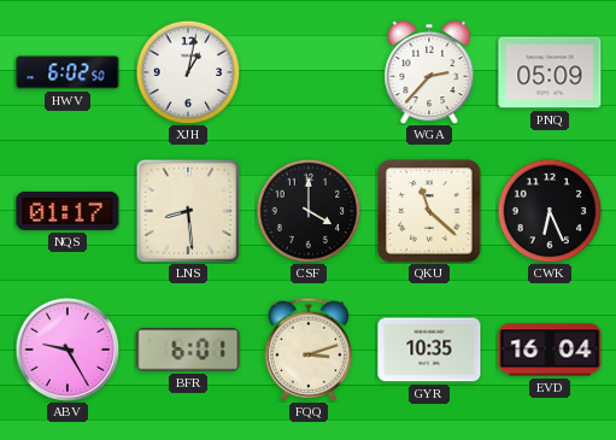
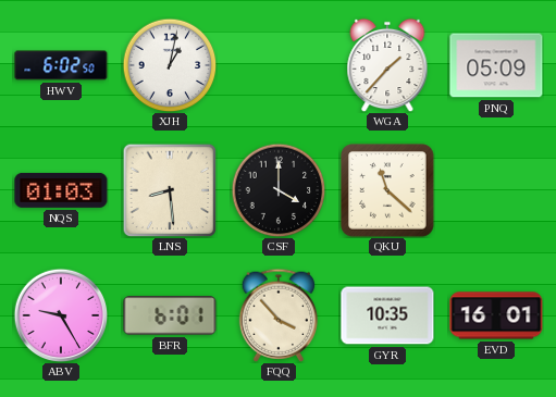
WGA: 2:37 -> 1:37
NQS: 01:17 -> 01:03
CWK: 6:26 -> none
FQQ: 3:12 -> 3:53
EVD: 16:04 -> 16:01
